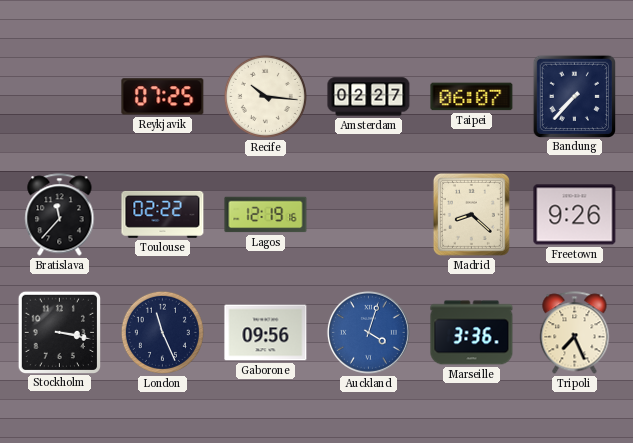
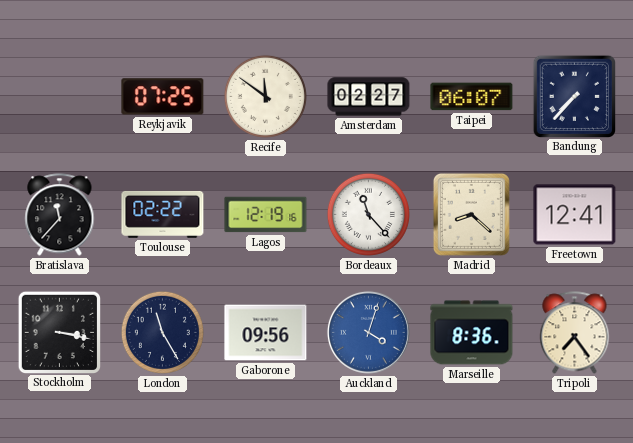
Recife: 10:16 -> 11:51
Bordeaux: none -> 11:23
Freetown: 9:26 -> 12:41
London: 11:26 -> 11:25
Marseille: 3:36 -> 8:36
Tripoli: 7:26 -> 7:24
